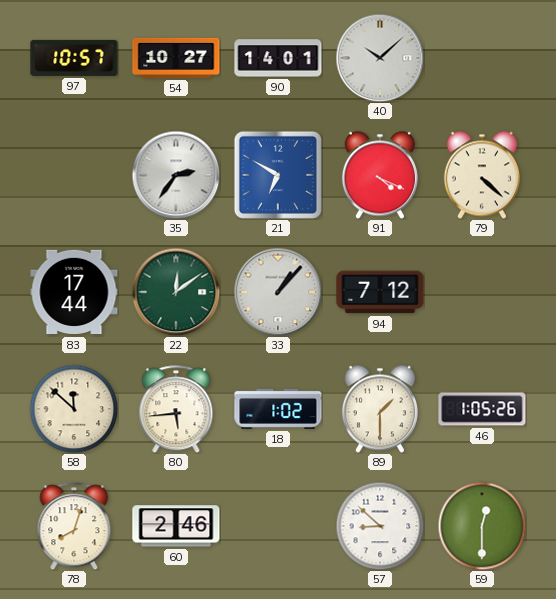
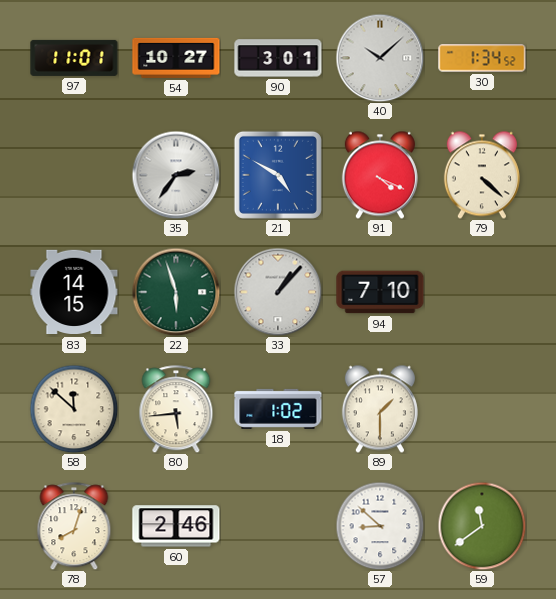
97: 10:57 -> 11:01
90: 14:01 -> 3:01
30: none -> 1:34
21: 6:50 -> 4:50
83: 17:44 -> 14:15
22: 12:09 -> 5:57
94: 7:12 -> 7:10
46: 1:05 -> none
59: 12:30 -> 11:39
